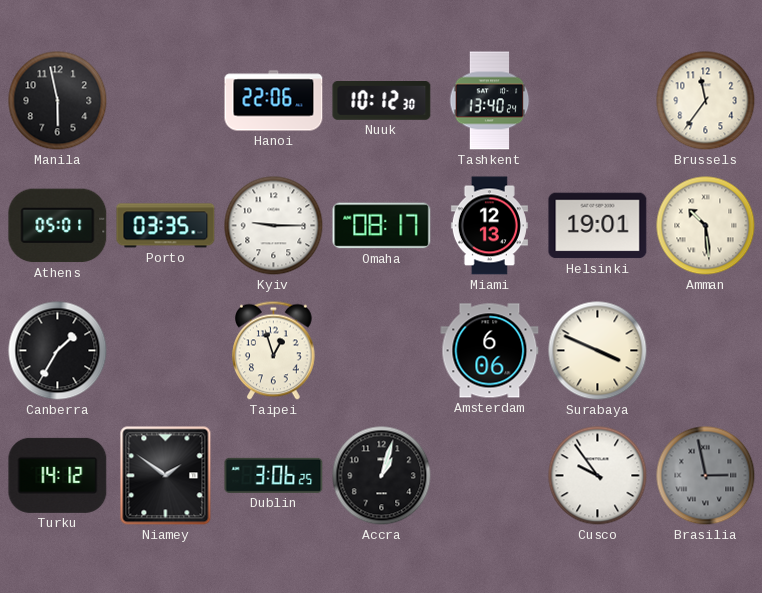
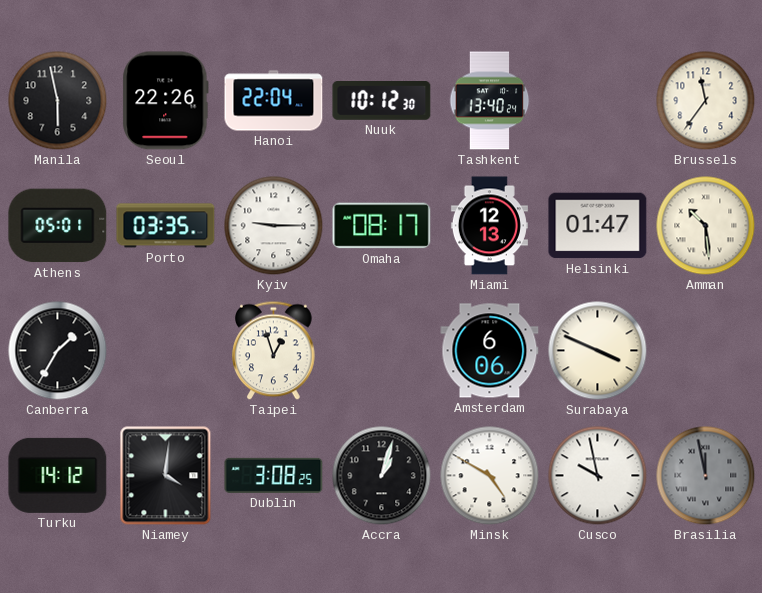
Seoul: none -> 22:26
Hanoi: 22:06 -> 22:04
Helsinki: 19:01 -> 01:47
Niamey: 1:51 -> 4:01
Dublin: 3:06 -> 3:08
Minsk: none -> 4:50
Cusco: 9:54 -> 9:58
Brasilia: 2:58 -> 11:58
